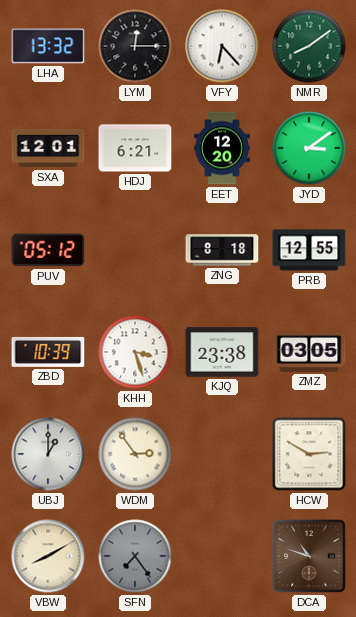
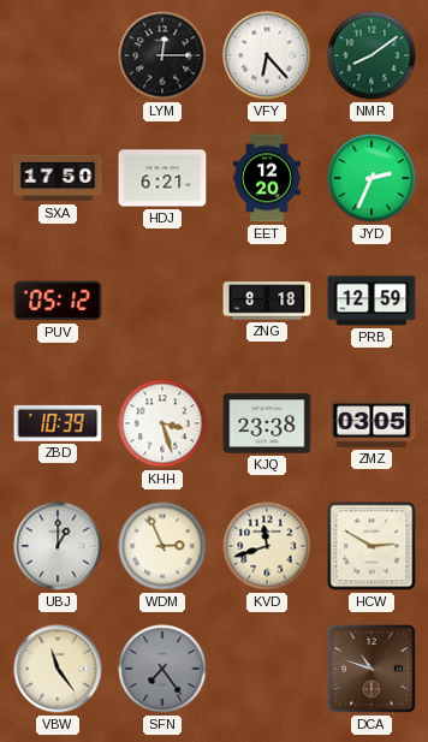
LHA: 13:32 -> none
SXA: 12:01 -> 17:50
JYD: 3:09 -> 2:34
PRB: 12:55 -> 12:59
WDM: 2:54 -> 2:56
KVD: none -> 11:42
VBW: 8:10 -> 11:24
